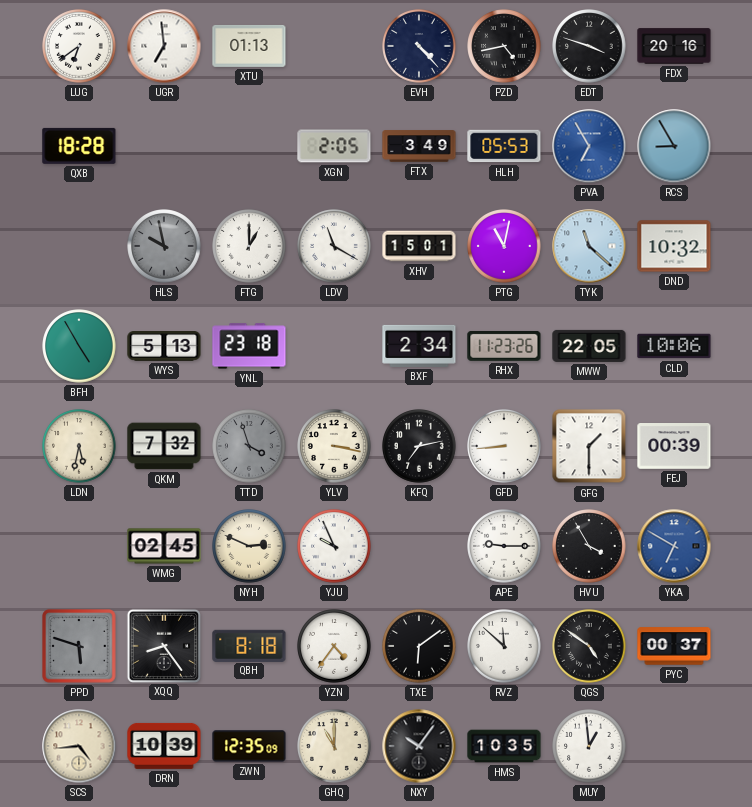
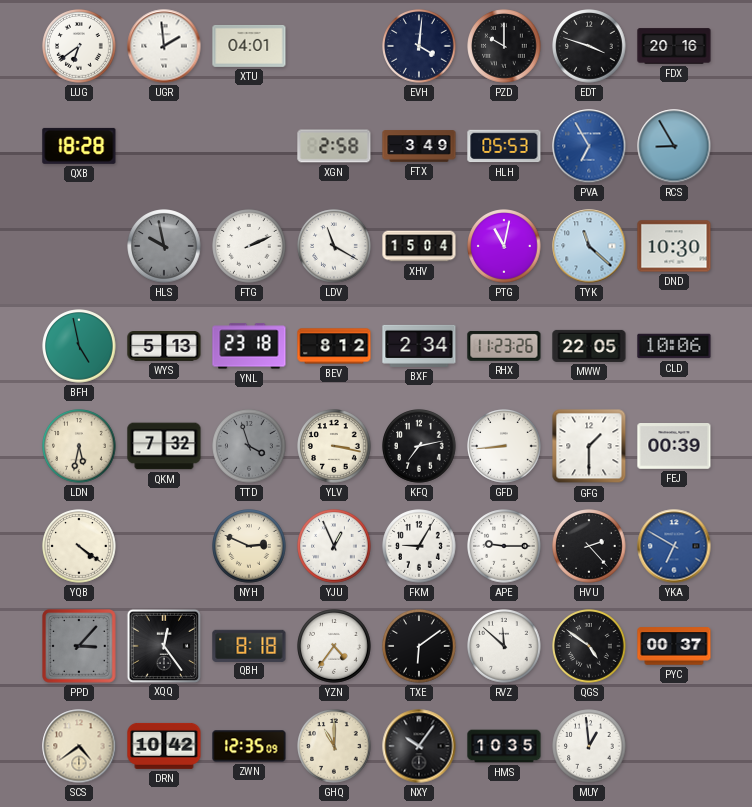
UGR: 6:59 -> 1:59
XTU: 01:13 -> 04:01
EVH: 4:23 -> 4:01
PZD: 4:43 -> 10:00
XGN: 2:05 -> 2:58
FTG: 1:00 -> 2:11
XHV: 15:01 -> 15:04
DND: 10:32 -> 10:30
BFH: 4:55 -> 4:58
BEV: none -> 8:12
YQB: none -> 4:21
WMG: 02:45 -> none
YJU: 9:56 -> 12:56
FKM: none -> 9:05
HVU: 3:55 -> 2:23
PPD: 5:48 -> 3:07
XQQ: 8:24 -> 12:24
SCS: 4:44 -> 4:39
DRN: 10:39 -> 10:42
